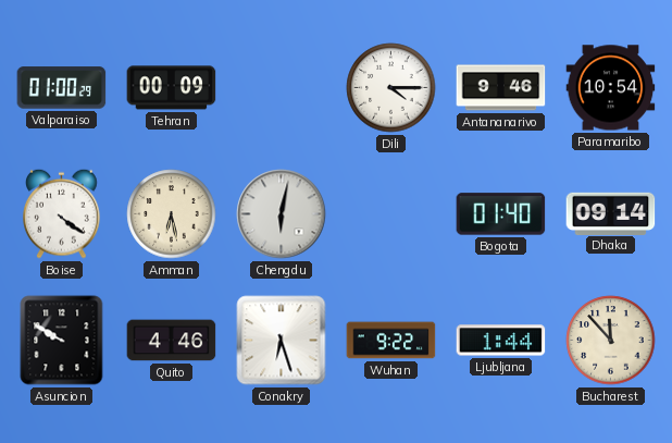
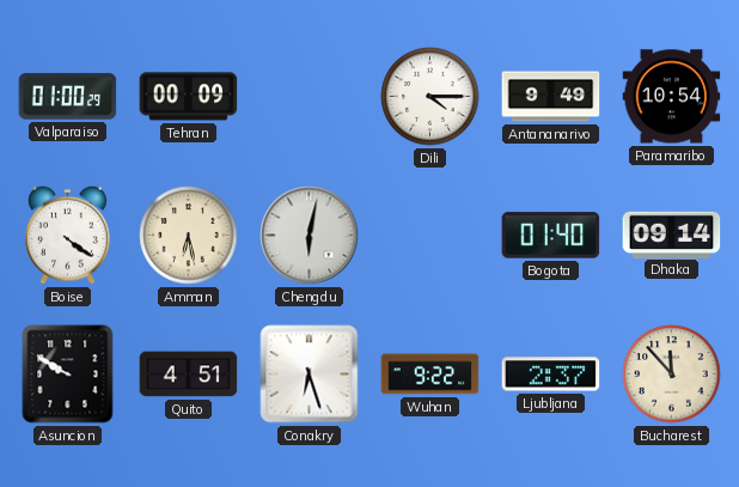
Antananarivo: 9:46 -> 9:49
Quito: 4:46 -> 4:51
Ljubljana: 1:44 -> 2:37
